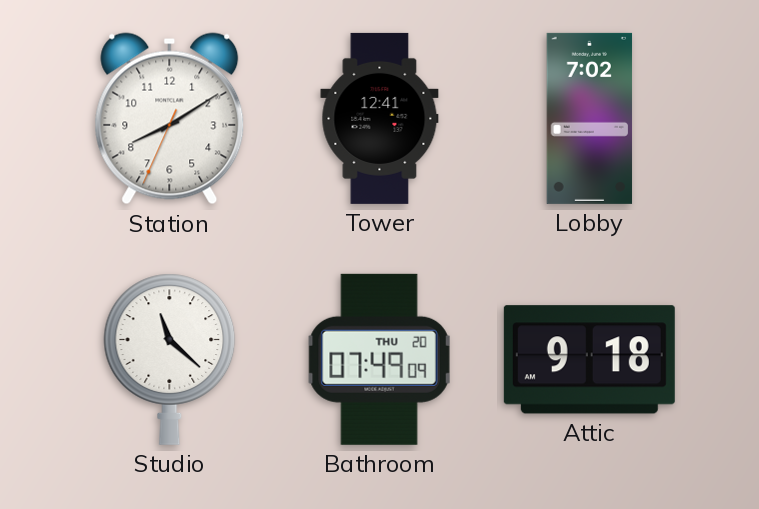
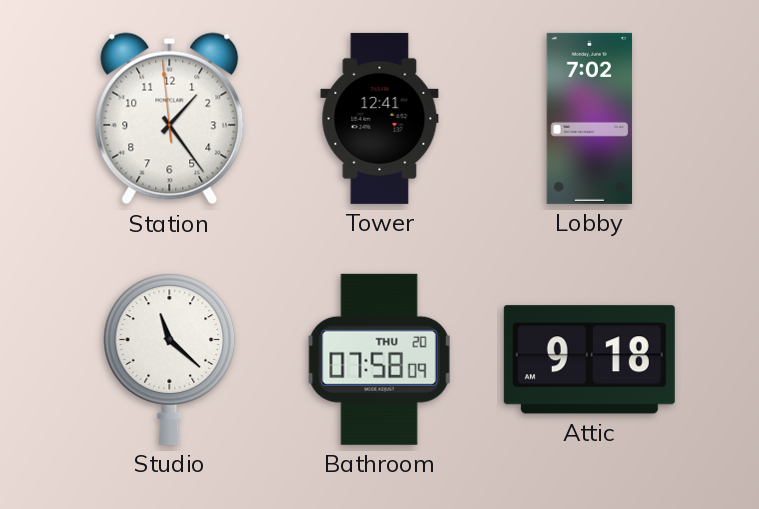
Station: 8:09 -> 1:23
Bathroom: 07:49 -> 07:58
